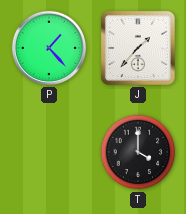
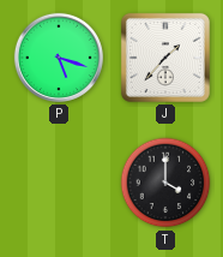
P: 1:23 -> 5:18
